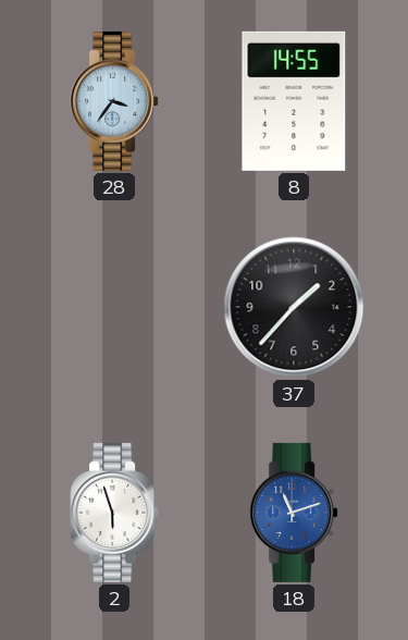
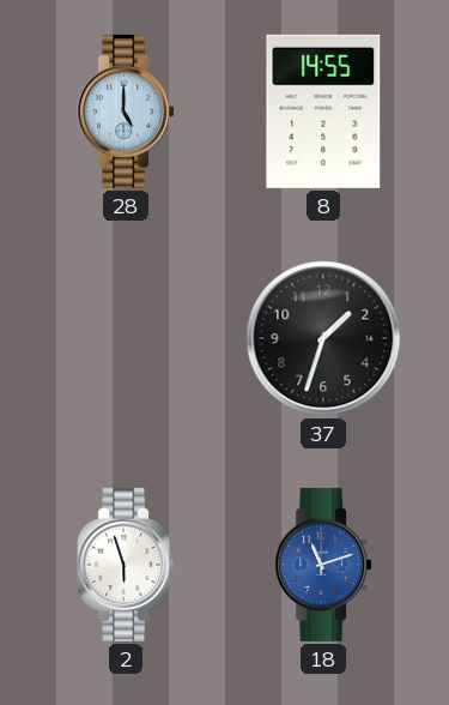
28: 3:36 -> 5:00
37: 1:37 -> 1:33
